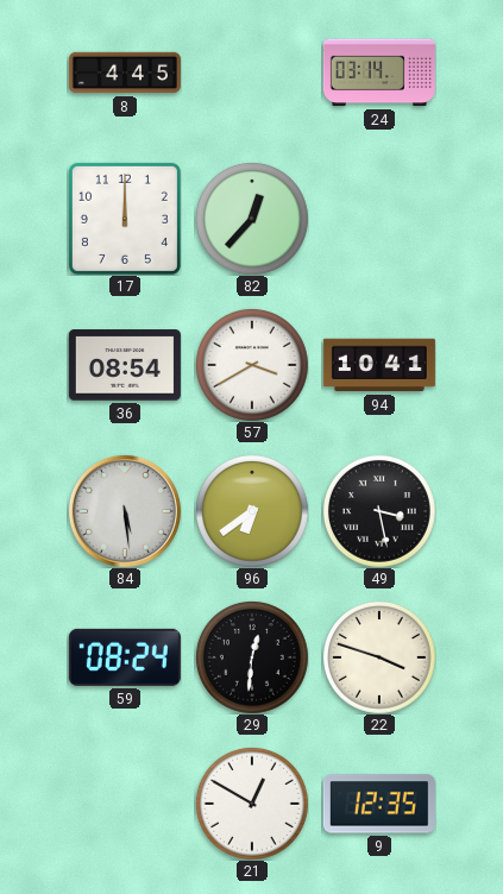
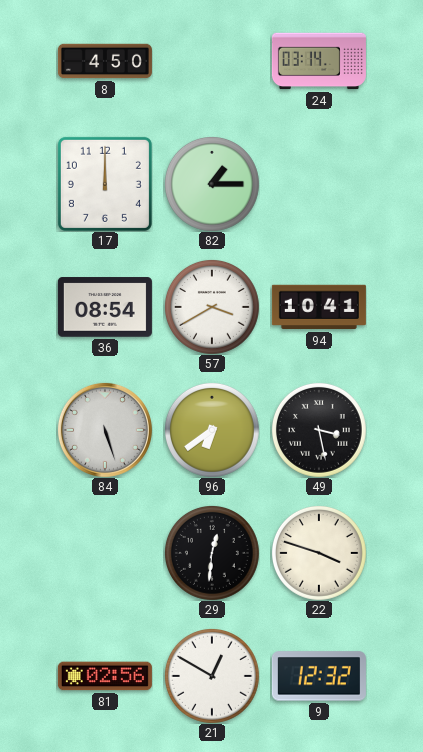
8: 4:45 -> 4:50
82: 12:37 -> 1:15
84: 5:29 -> 5:27
59: 08:24 -> none
81: none -> 02:56
9: 12:35 -> 12:32
